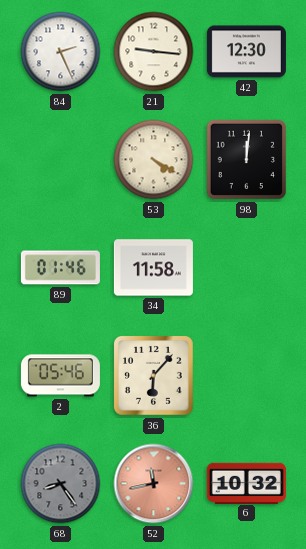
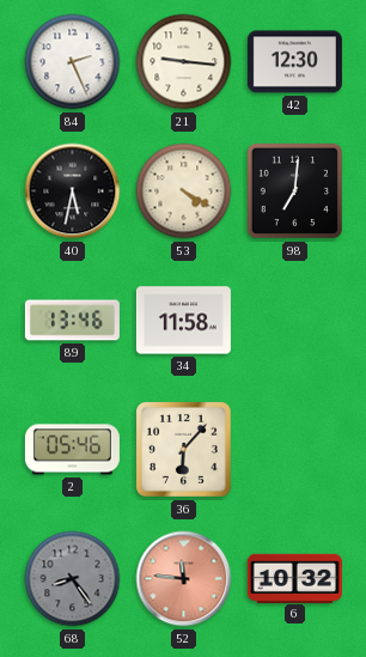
40: none -> 5:32
98: 12:01 -> 7:01
89: 01:46 -> 13:46
52: 11:43 -> 11:46
